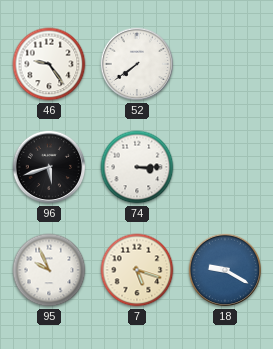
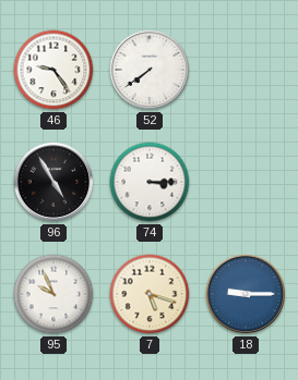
96: 5:42 -> 4:55
18: 9:20 -> 9:15
